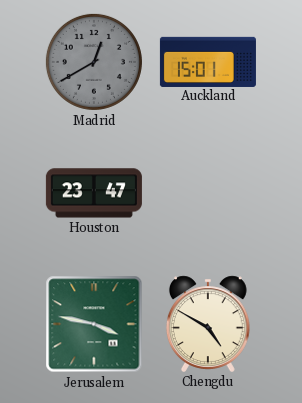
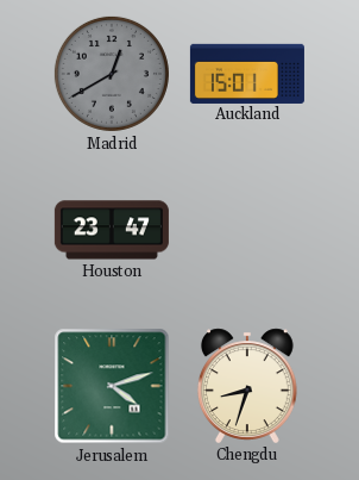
Jerusalem: 3:47 -> 4:12
Chengdu: 4:50 -> 8:33
